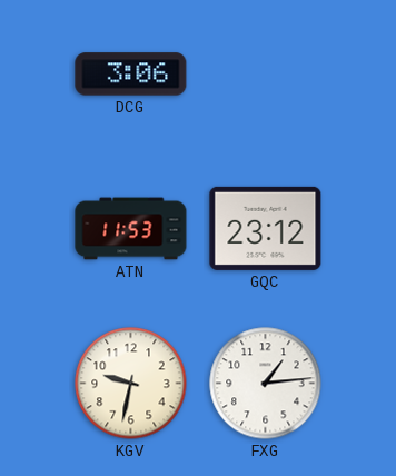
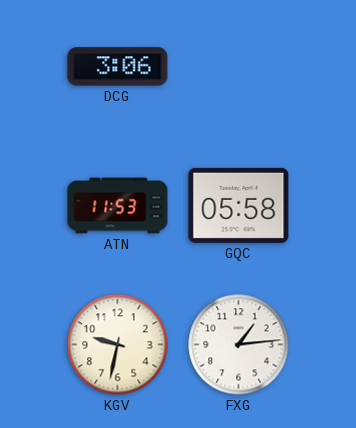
GQC: 23:12 -> 05:58
